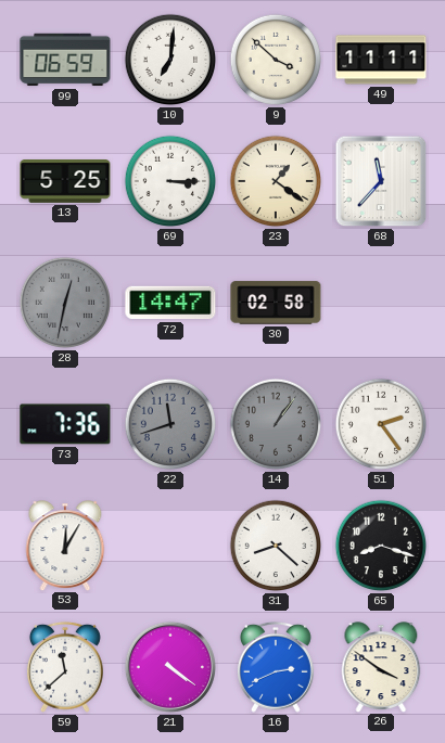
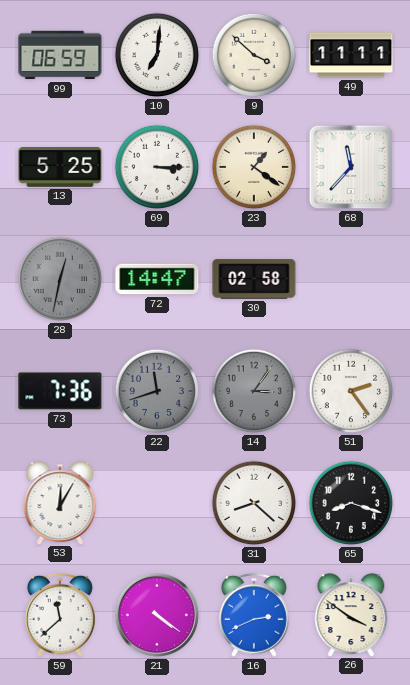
14: 1:06 -> 3:06
